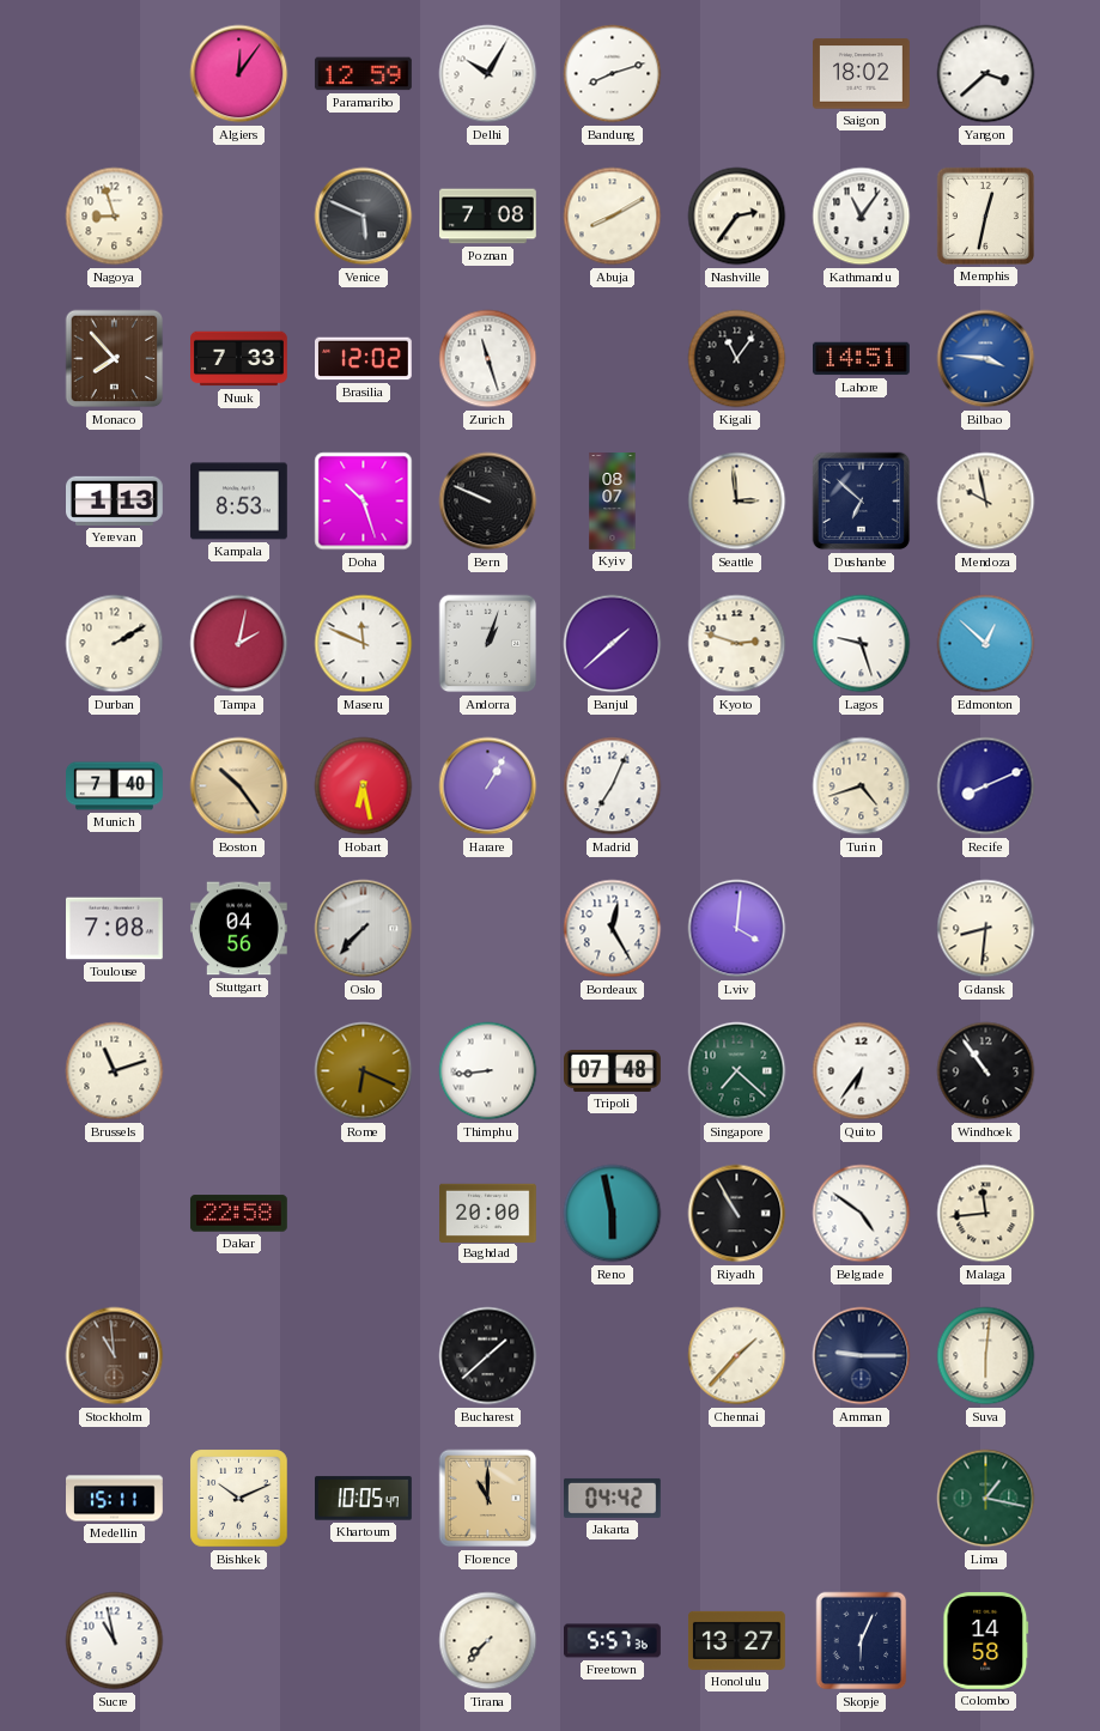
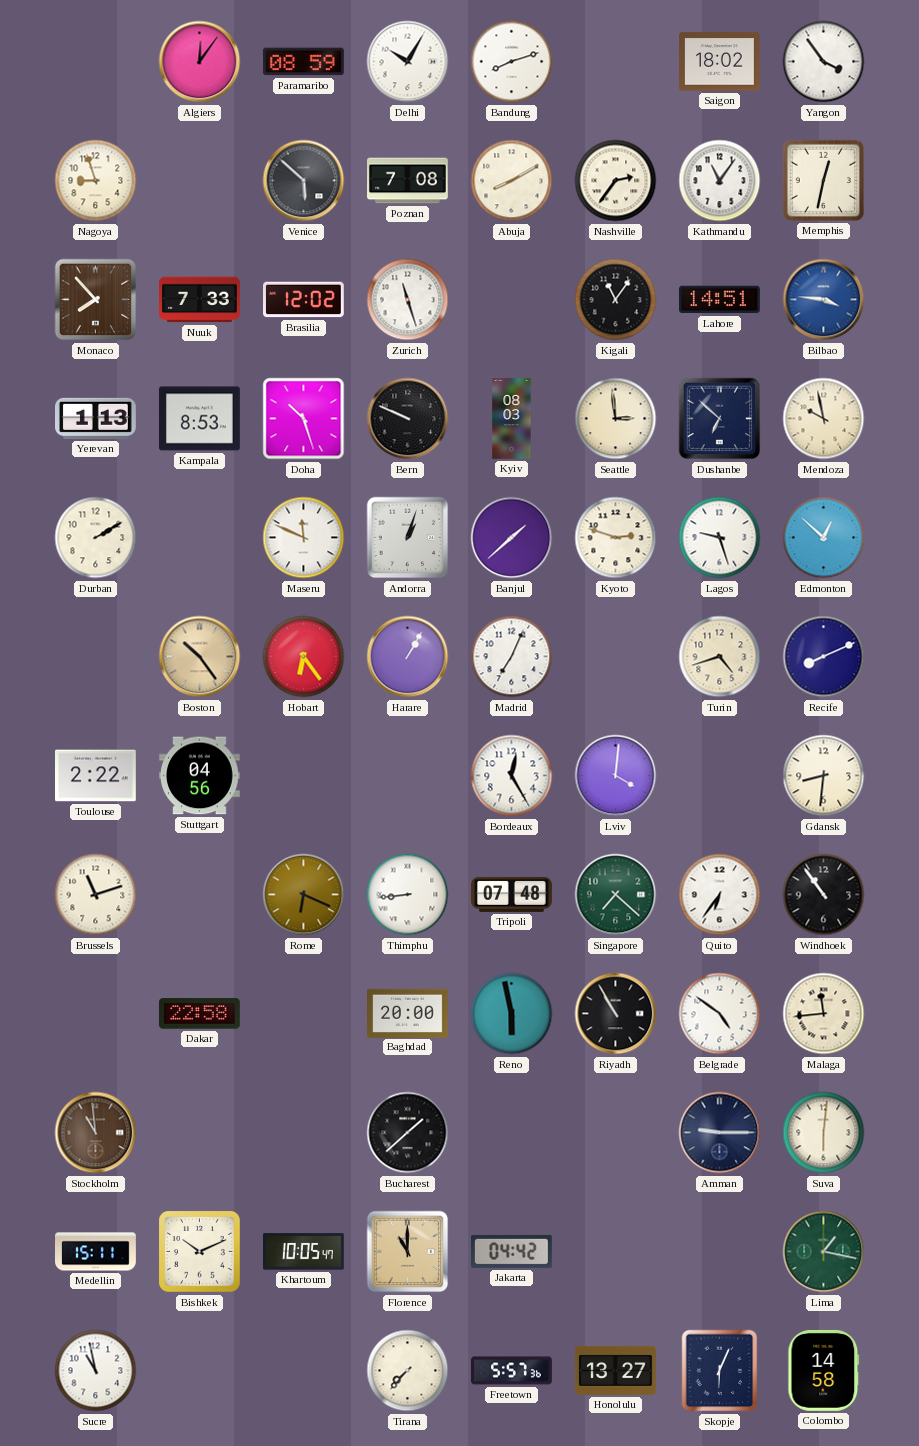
Paramaribo: 12:59 -> 08:59
Yangon: 3:38 -> 3:54
Venice: 5:49 -> 5:52
Kyiv: 08:07 -> 08:03
Tampa: 2:02 -> none
Munich: 7:40 -> none
Hobart: 6:28 -> 6:24
Toulouse: 7:08 -> 2:22
Oslo: 7:37 -> none
Chennai: 1:37 -> none
